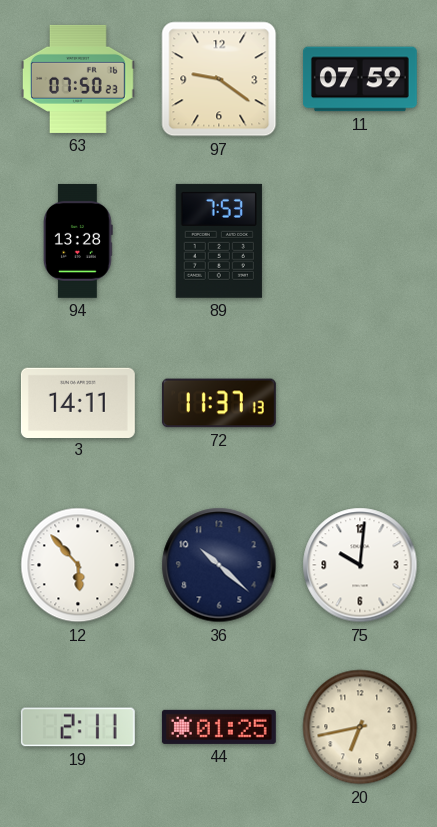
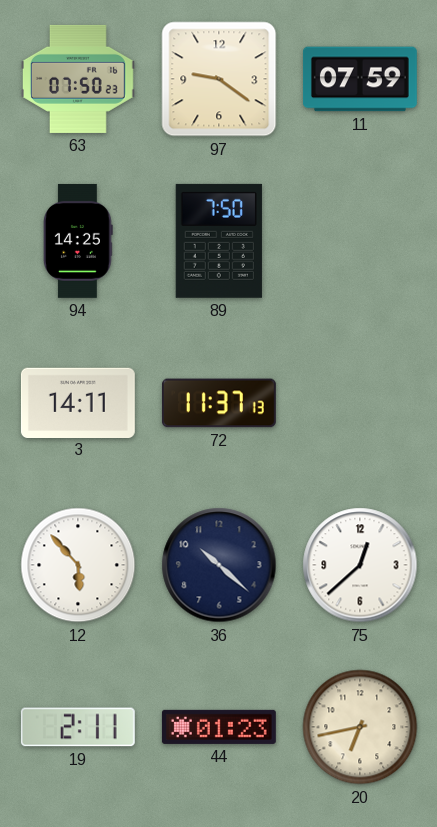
94: 13:28 -> 14:25
89: 7:53 -> 7:50
75: 10:01 -> 12:38
44: 01:25 -> 01:23
